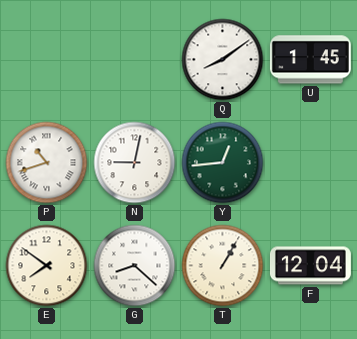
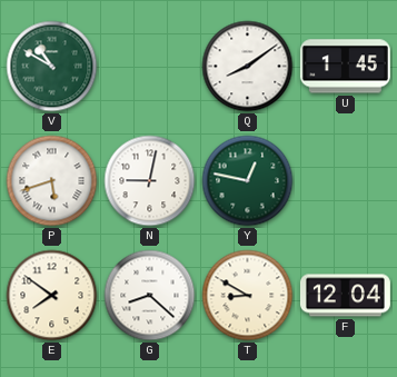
V: none -> 10:50
P: 10:42 -> 5:42
Y: 12:44 -> 12:47
T: 1:05 -> 8:50
